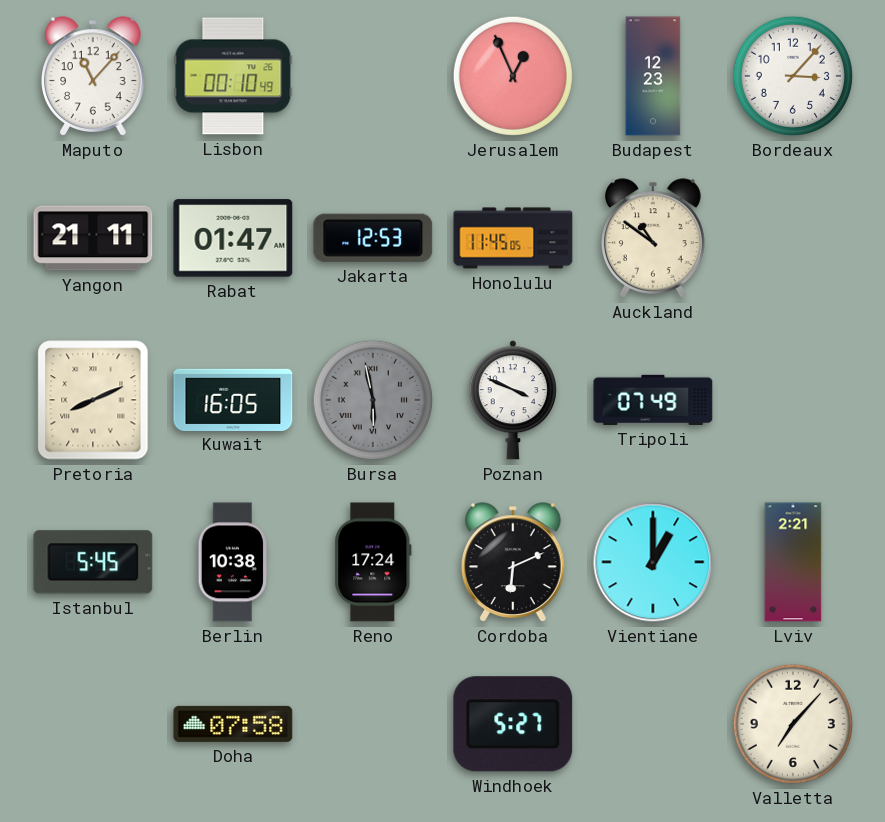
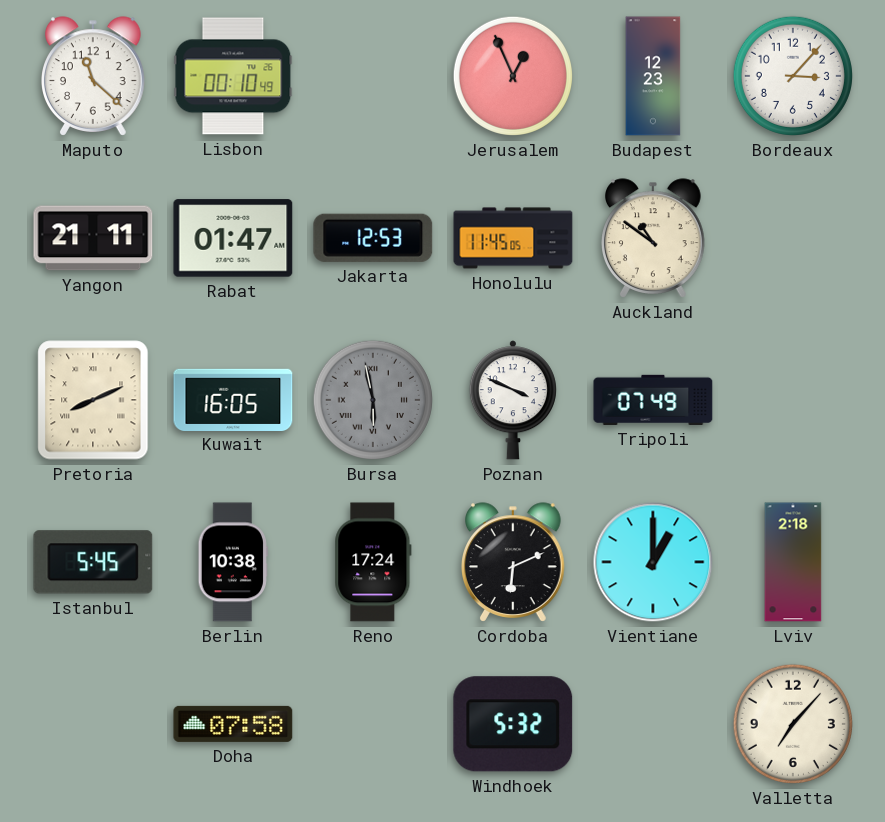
Maputo: 11:07 -> 11:22
Lviv: 2:21 -> 2:18
Windhoek: 5:27 -> 5:32
